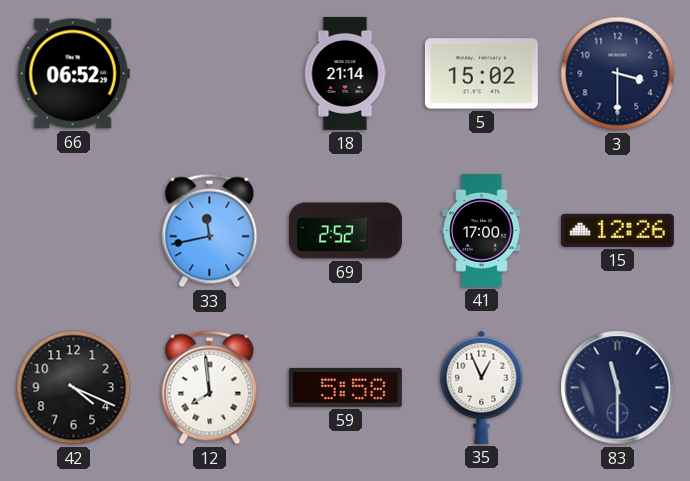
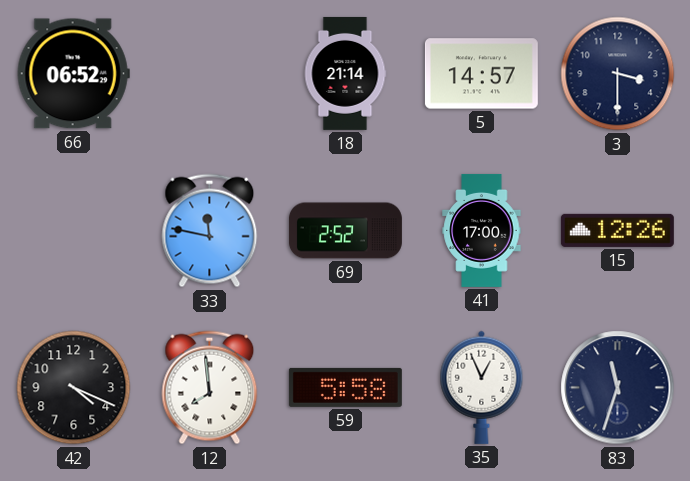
5: 15:02 -> 14:57
33: 11:43 -> 11:47
83: 11:30 -> 11:33
